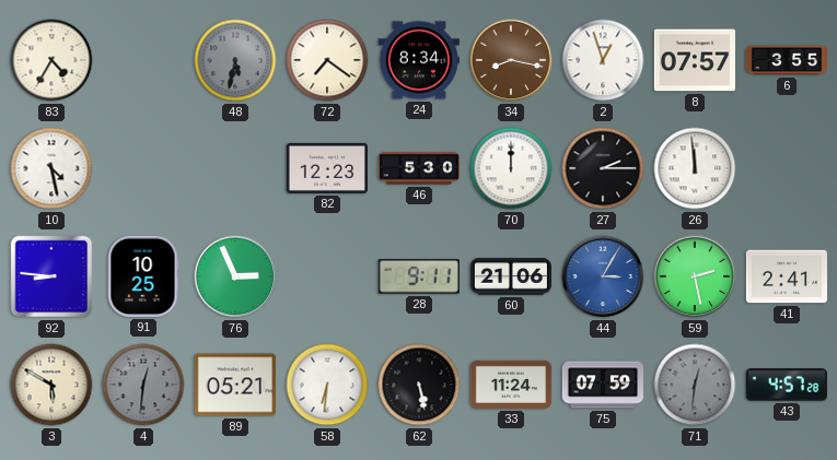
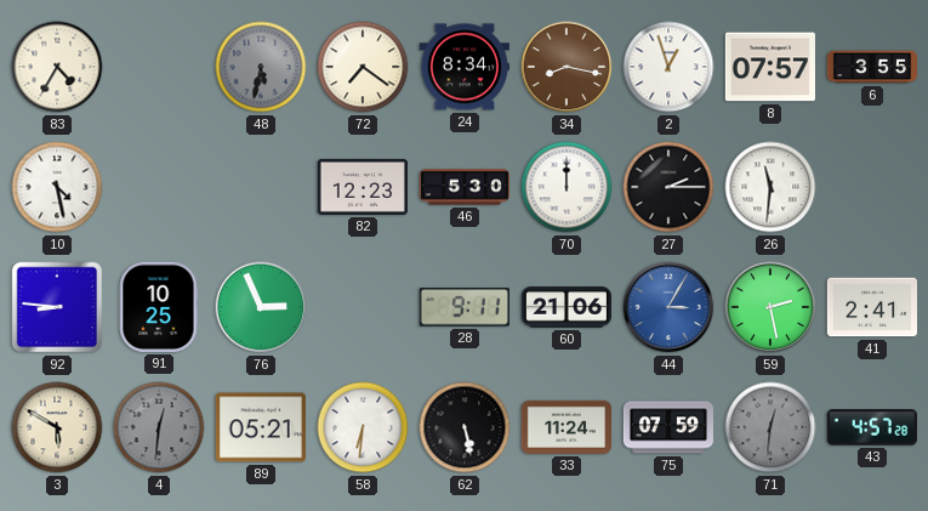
26: 11:59 -> 11:31
